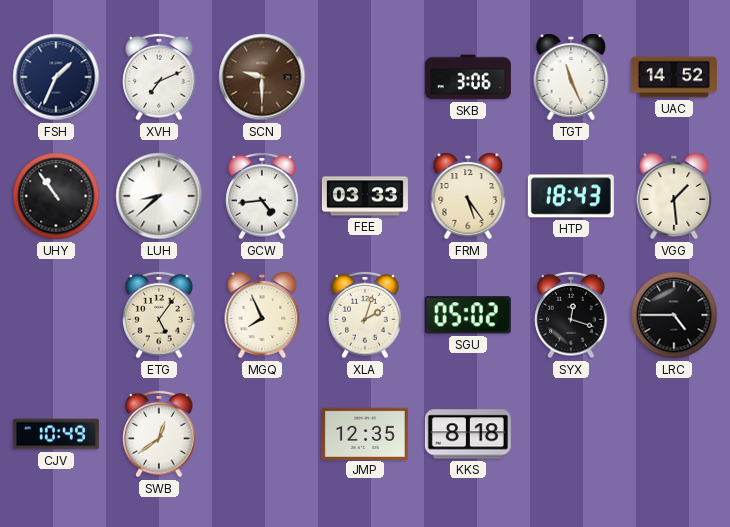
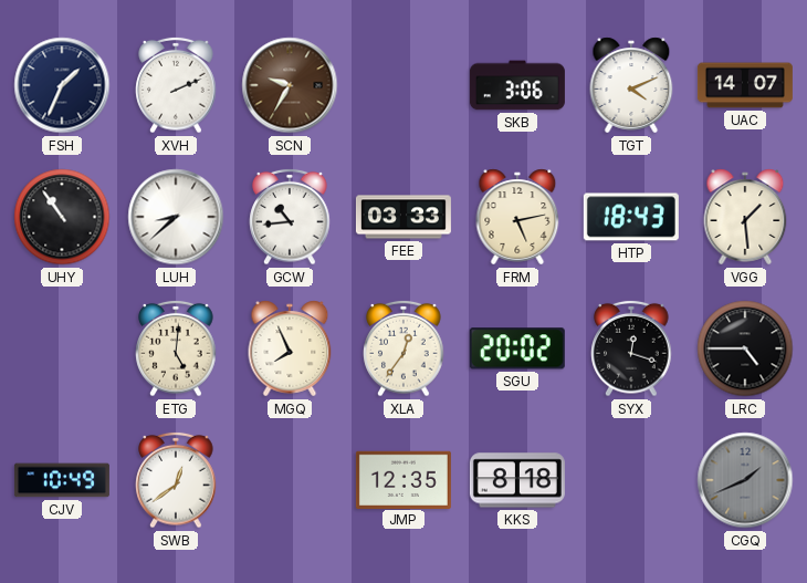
XVH: 7:11 -> 2:11
SCN: 9:30 -> 9:35
TGT: 11:26 -> 4:11
UAC: 14:52 -> 14:07
GCW: 4:44 -> 10:44
FRM: 5:24 -> 5:13
ETG: 5:06 -> 5:01
XLA: 2:03 -> 12:36
SGU: 05:02 -> 20:02
CGQ: none -> 1:41
